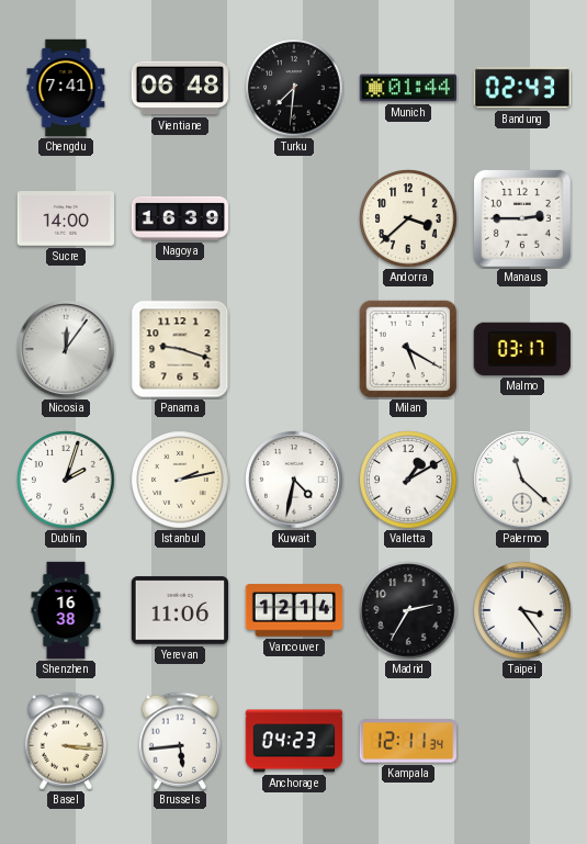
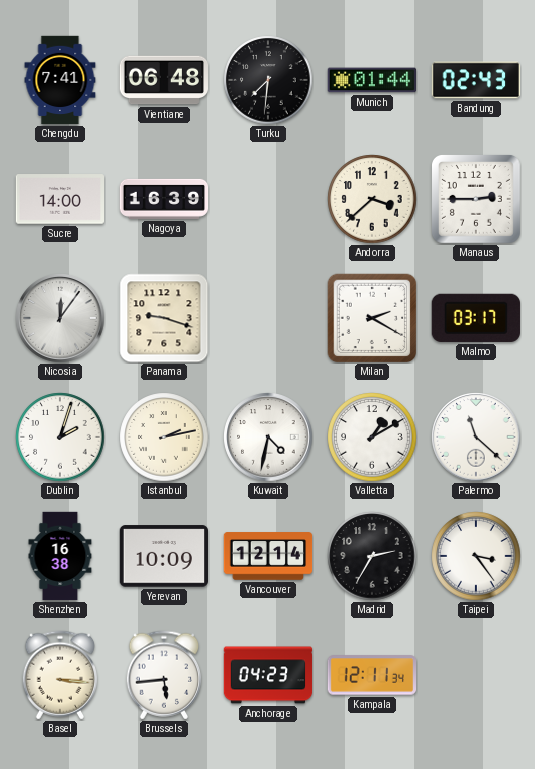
Milan: 5:20 -> 2:20
Yerevan: 11:06 -> 10:09
